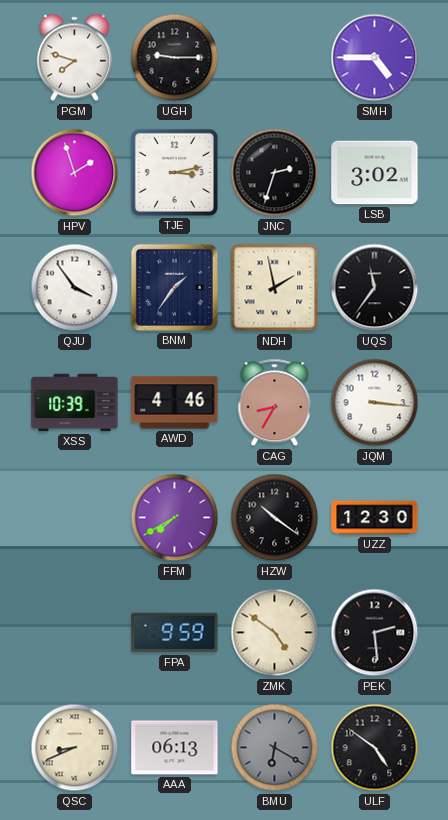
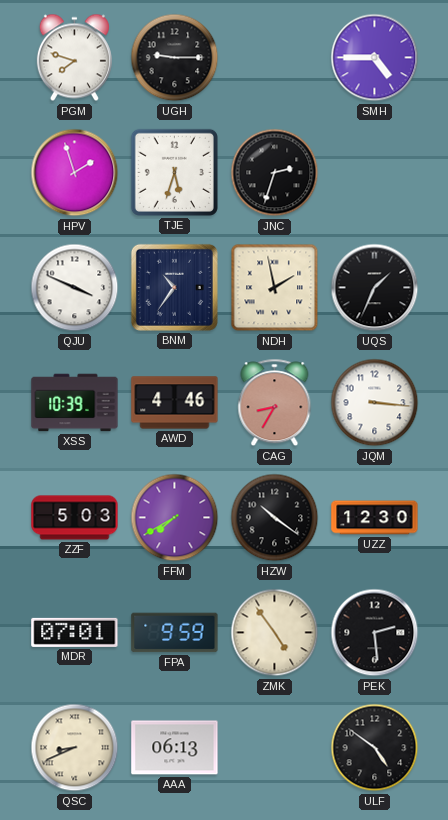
TJE: 3:13 -> 5:33
LSB: 3:02 -> none
QJU: 3:54 -> 3:49
BNM: 1:36 -> 10:36
UQS: 11:36 -> 1:34
ZZF: none -> 5:03
MDR: none -> 07:01
ZMK: 4:51 -> 4:54
BMU: 6:20 -> none
